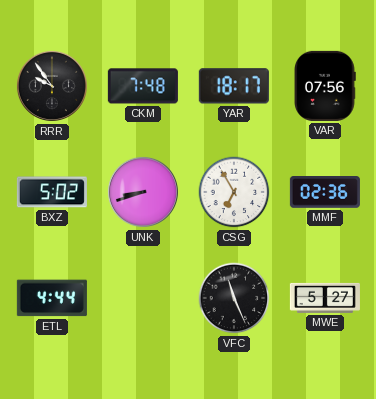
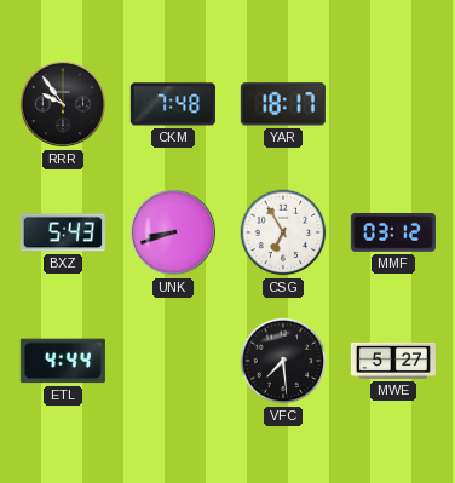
VAR: 07:56 -> none
BXZ: 5:02 -> 5:43
MMF: 02:36 -> 03:12
VFC: 11:26 -> 7:29
